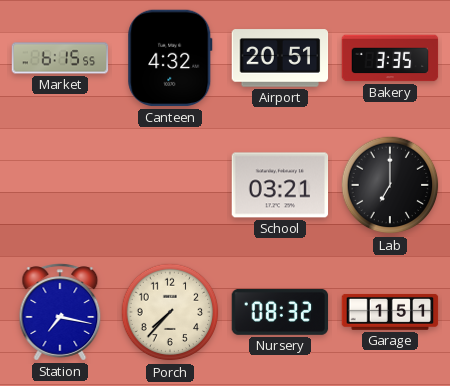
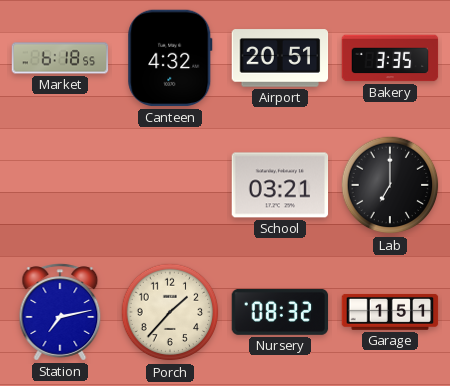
Market: 6:15 -> 6:18
Station: 7:17 -> 7:13
Porch: 7:37 -> 1:37
